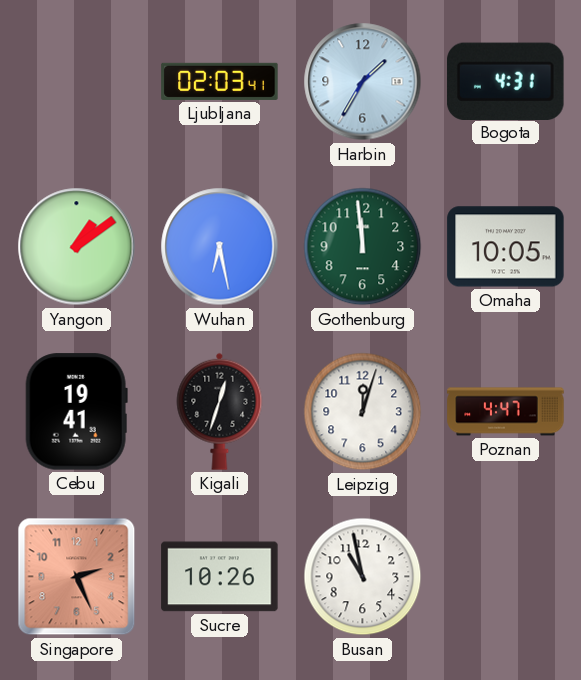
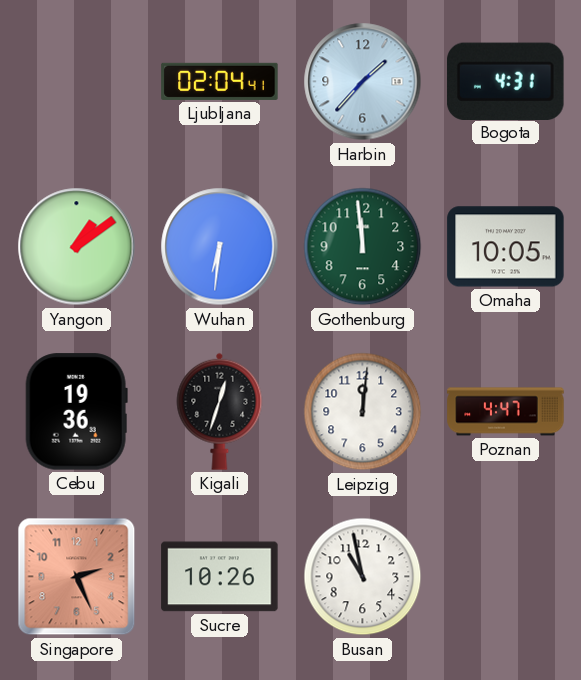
Ljubljana: 02:03 -> 02:04
Harbin: 1:35 -> 1:37
Wuhan: 6:28 -> 6:31
Cebu: 19:41 -> 19:36
Leipzig: 12:03 -> 12:01
